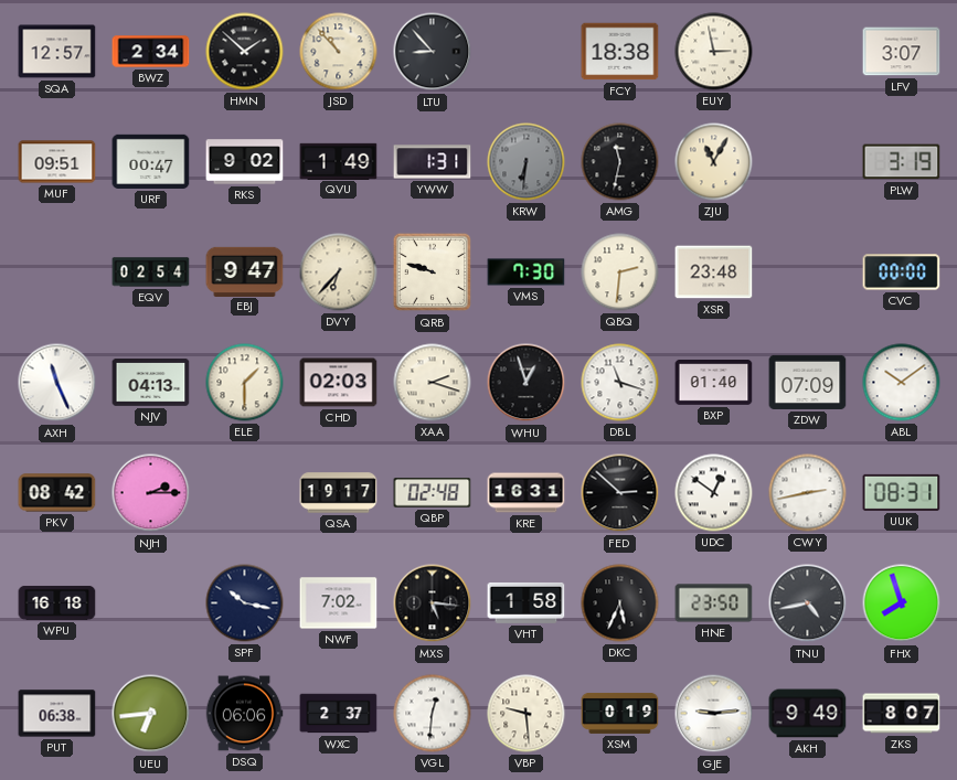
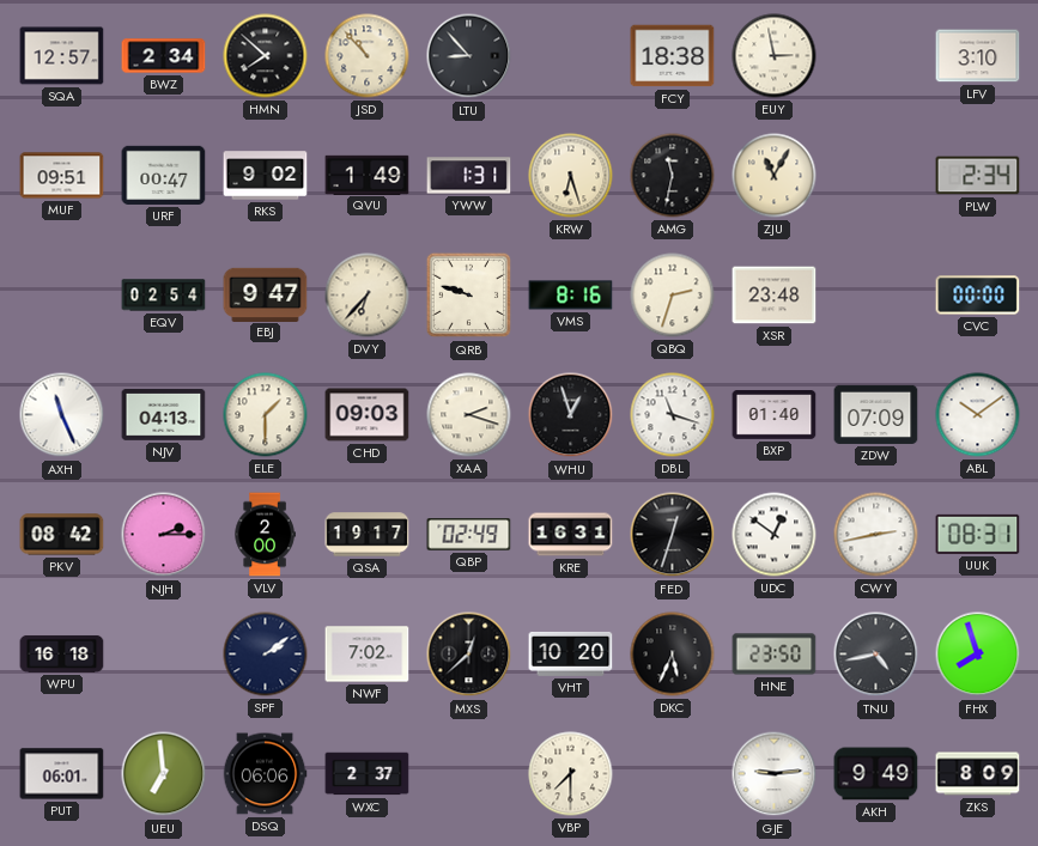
HMN: 1:52 -> 7:52
LFV: 3:07 -> 3:10
KRW: 6:31 -> 6:27
KRW dial: grey -> cream
PLW: 3:19 -> 2:34
VMS: 7:30 -> 8:16
QBQ: 2:31 -> 2:33
CHD: 02:03 -> 09:03
VLV: none -> 2:00
QBP: 02:48 -> 02:49
FED: 2:52 -> 12:33
SPF: 10:17 -> 2:09
MXS: 5:16 -> 12:38
VHT: 1:58 -> 10:20
PUT: 06:38 -> 06:01
UEU: 6:44 -> 6:59
VGL: 12:31 -> none
VBP: 9:29 -> 7:30
XSM: 0:19 -> none
ZKS: 8:07 -> 8:09
